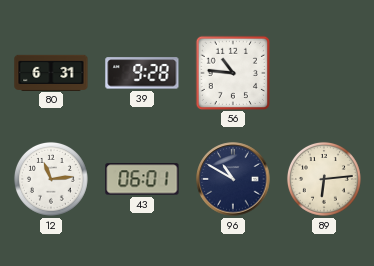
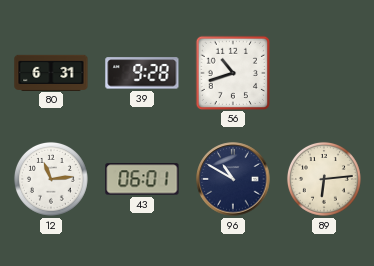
56: 10:46 -> 10:42
